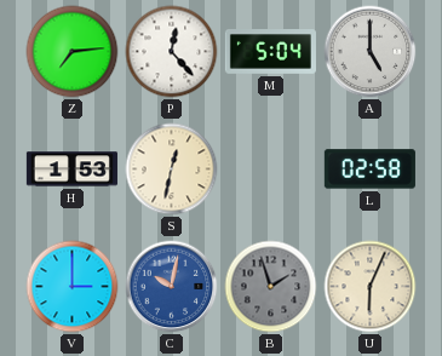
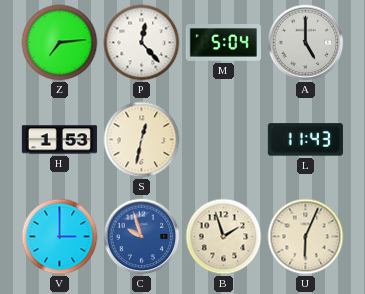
L: 02:58 -> 11:43
C: 10:02 -> 9:57
B dial: grey -> cream
